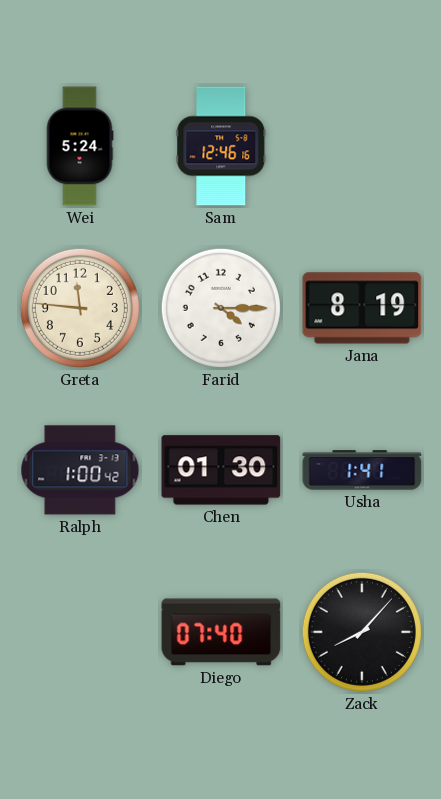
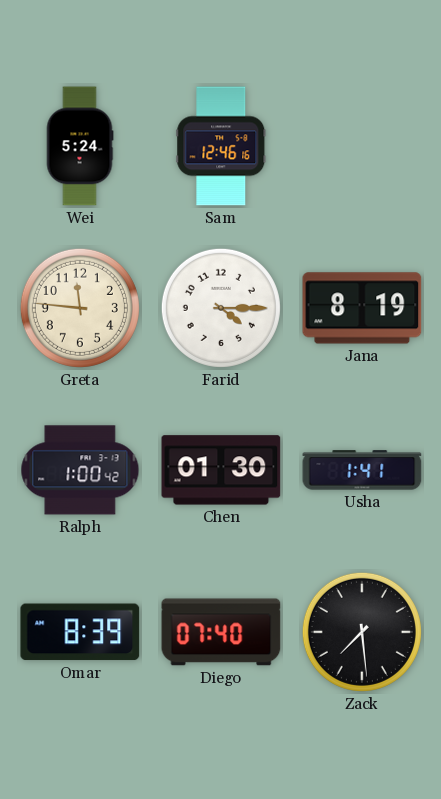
Omar: none -> 8:39
Zack: 8:07 -> 7:29
